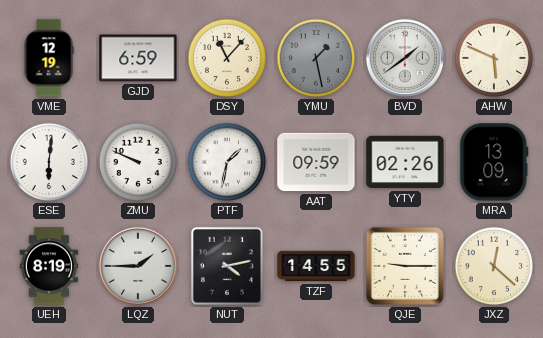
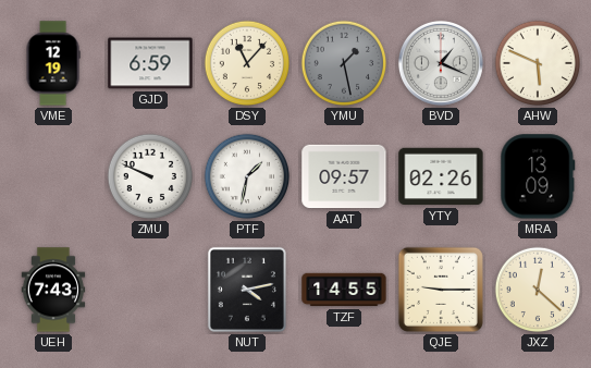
BVD: 1:39 -> 1:19
ESE: 6:01 -> none
AAT: 09:59 -> 09:57
UEH: 8:19 -> 7:43
LQZ: 1:45 -> none
